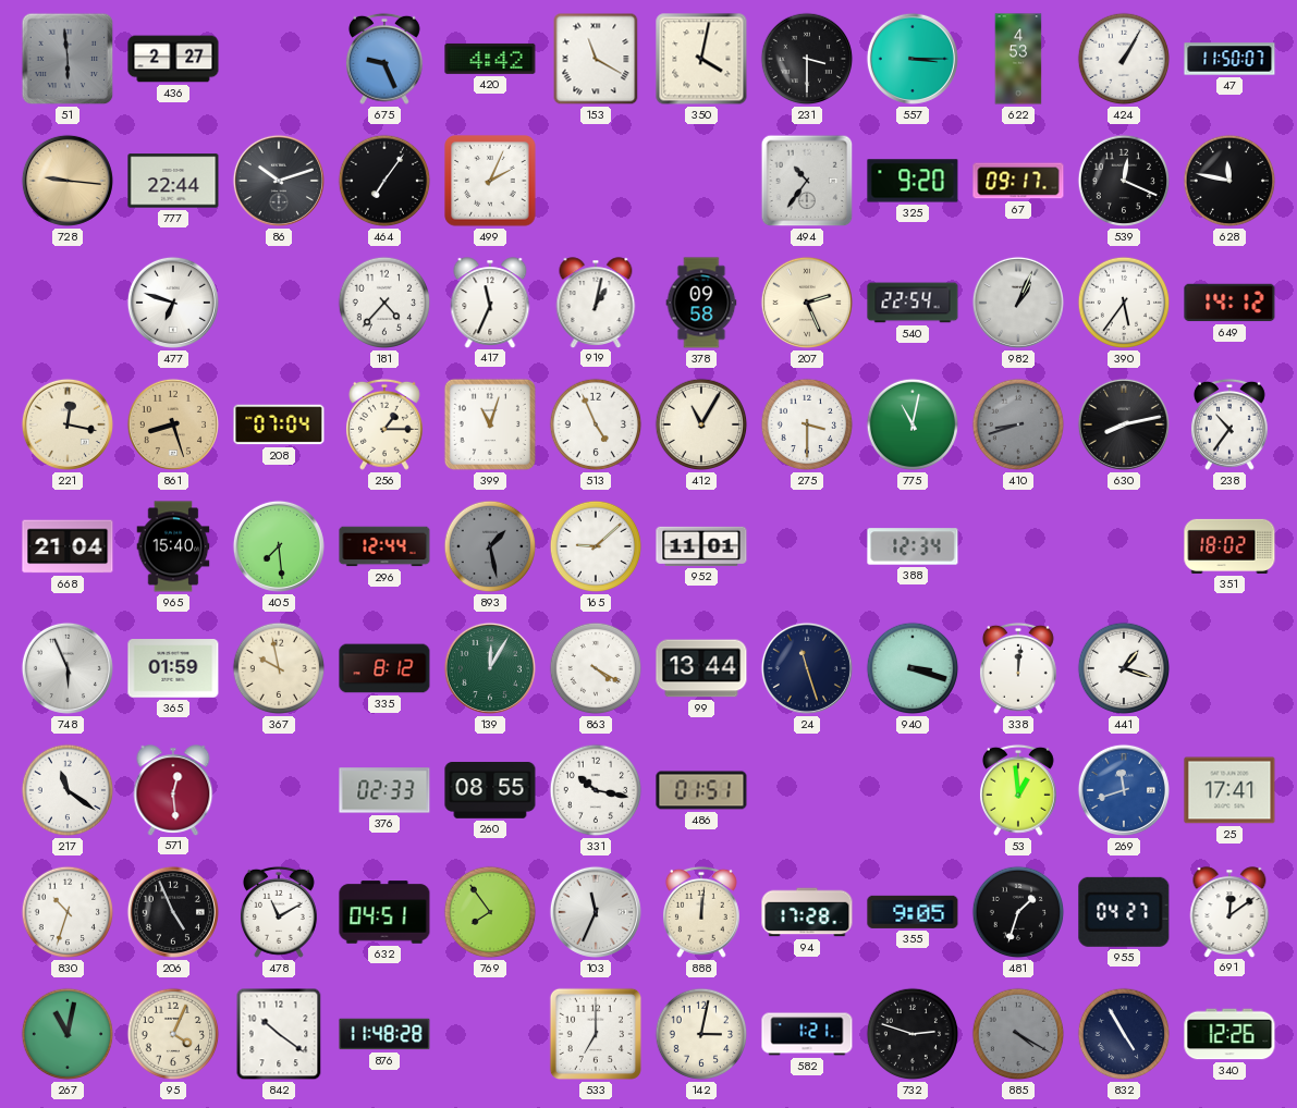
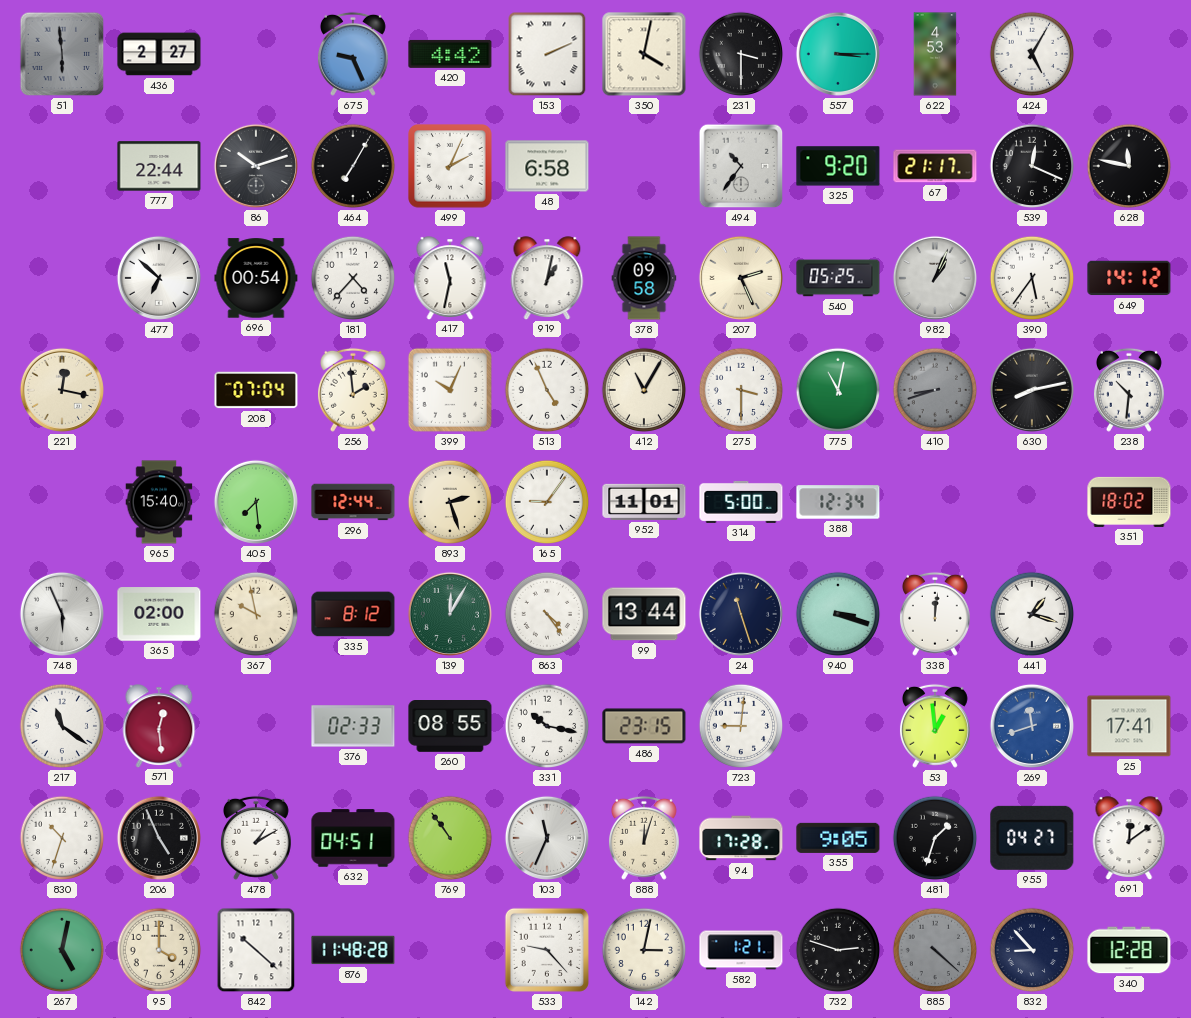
153: 11:20 -> 2:11
424: 1:05 -> 5:05
47: 11:50 -> none
728: 9:16 -> none
464: 7:06 -> 7:05
48: none -> 6:58
67: 09:17 -> 21:17
477: 6:48 -> 6:52
696: none -> 00:54
417: 11:34 -> 11:32
540: 22:54 -> 05:25
861: 8:27 -> none
256: 1:15 -> 1:59
399: 11:03 -> 10:04
238: 10:36 -> 10:31
668: 21:04 -> none
893: 1:28 -> 2:27
893 dial: grey -> cream
165: 9:08 -> 9:06
314: none -> 5:00
365: 01:59 -> 02:00
863: 4:20 -> 4:24
486: 01:51 -> 23:15
723: none -> 9:01
478: 11:10 -> 1:10
769: 7:54 -> 10:54
888: 12:01 -> 12:03
267: 11:02 -> 5:02
95: 4:04 -> 4:00
842: 10:21 -> 10:22
533: 7:00 -> 9:23
885: 4:20 -> 4:22
832: 4:55 -> 8:53
340: 12:26 -> 12:28
